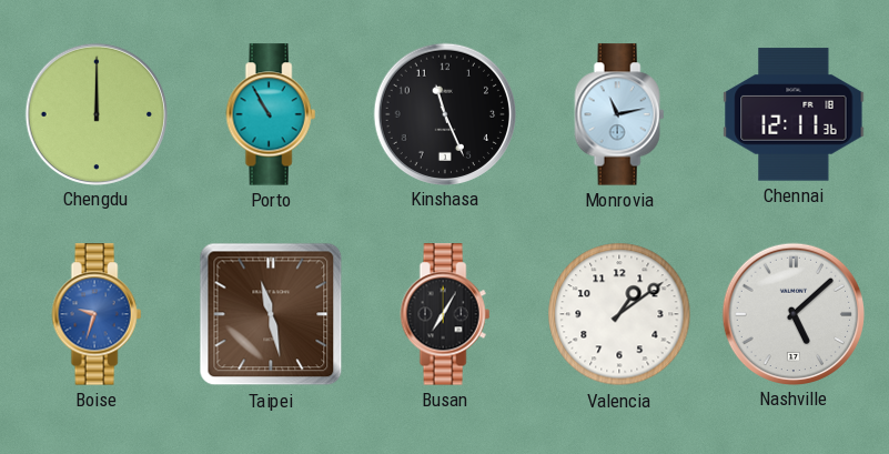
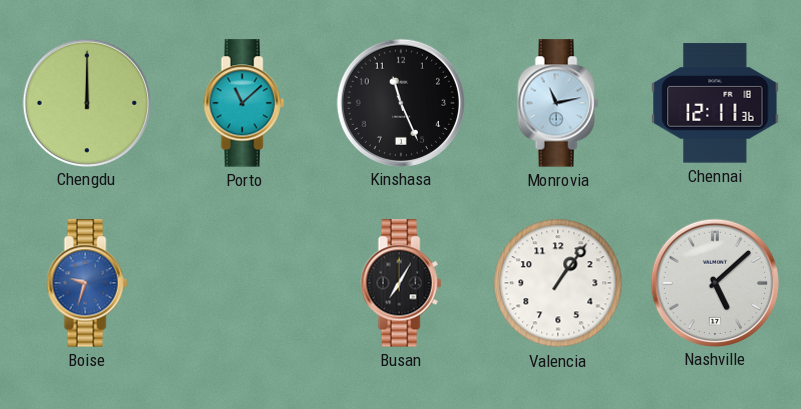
Porto: 10:55 -> 11:08
Taipei: 11:28 -> none
Valencia: 1:09 -> 1:06
